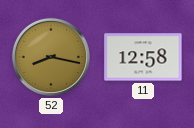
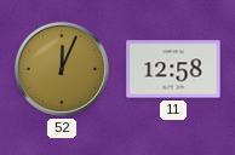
52: 8:17 -> 12:04
